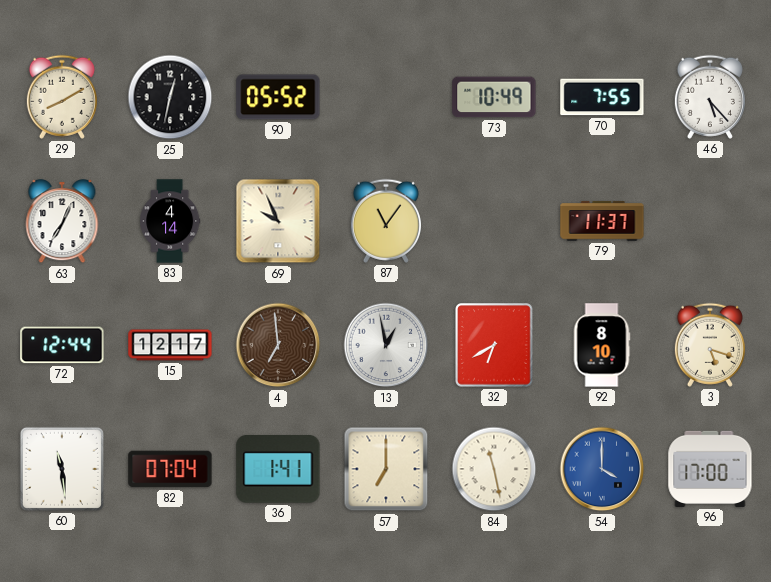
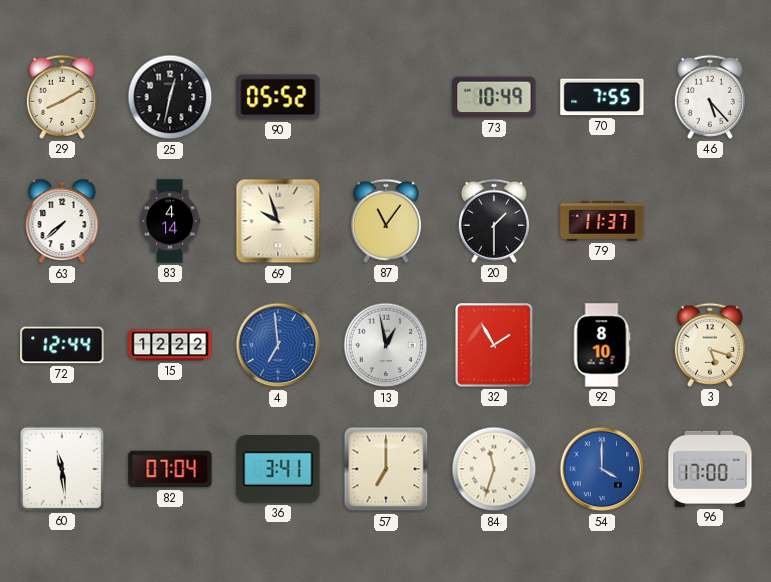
63: 7:04 -> 7:38
69: 9:56 -> 9:57
20: none -> 1:30
15: 12:17 -> 12:22
4 dial: brown -> blue
32: 6:40 -> 1:55
36: 1:41 -> 3:41
84: 11:28 -> 11:33
